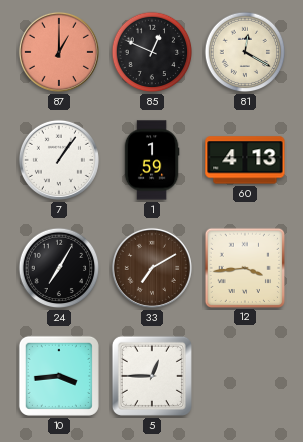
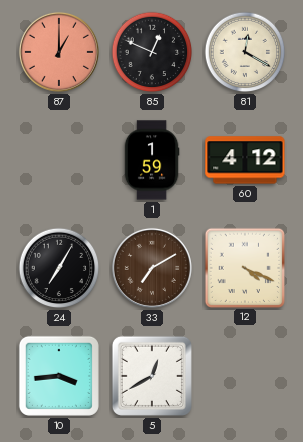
7: 1:06 -> none
60: 4:13 -> 4:12
12: 3:44 -> 4:19
5: 12:45 -> 12:40
